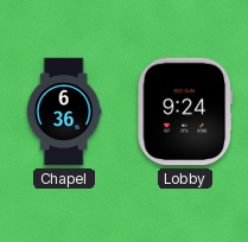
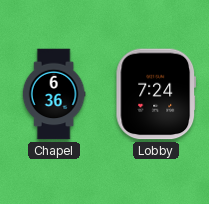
Lobby: 9:24 -> 7:24
